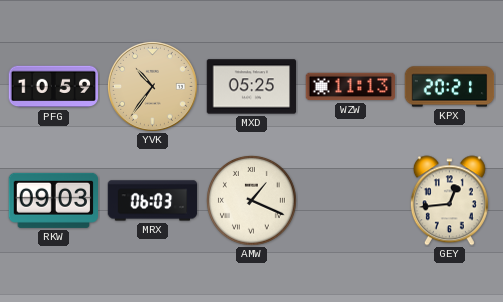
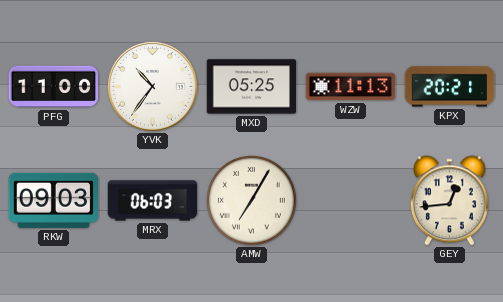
PFG: 10:59 -> 11:00
YVK dial: champagne -> white
AMW: 1:19 -> 7:05
